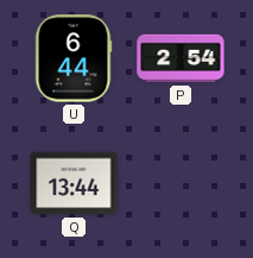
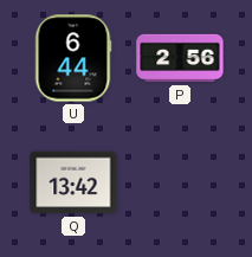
P: 2:54 -> 2:56
Q: 13:44 -> 13:42
